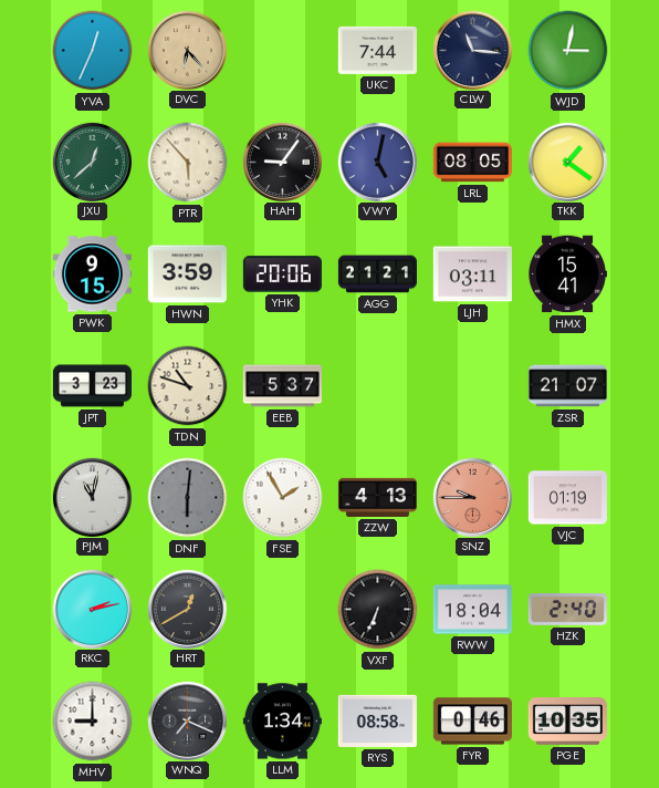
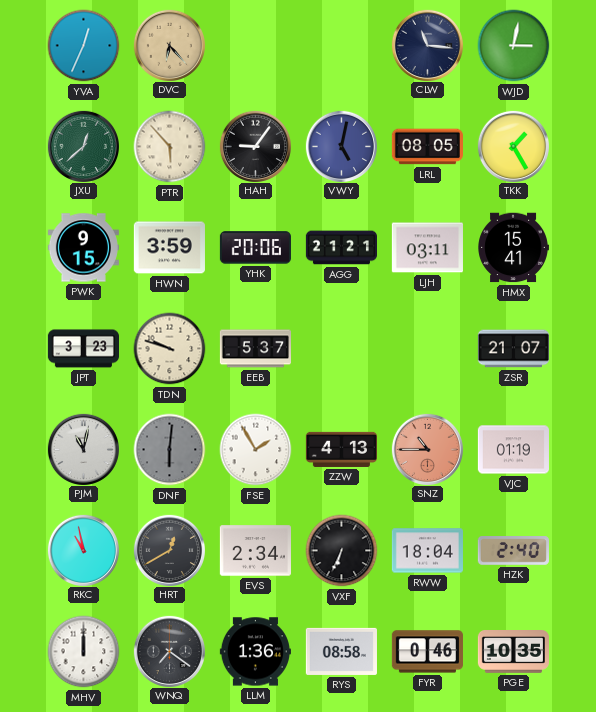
UKC: 7:44 -> none
TKK: 1:21 -> 1:25
TDN: 10:48 -> 9:48
SNZ: 9:45 -> 10:45
RKC: 2:13 -> 10:58
EVS: none -> 2:34
MHV: 9:00 -> 12:00
WNQ: 7:19 -> 7:21
LLM: 1:34 -> 1:36
